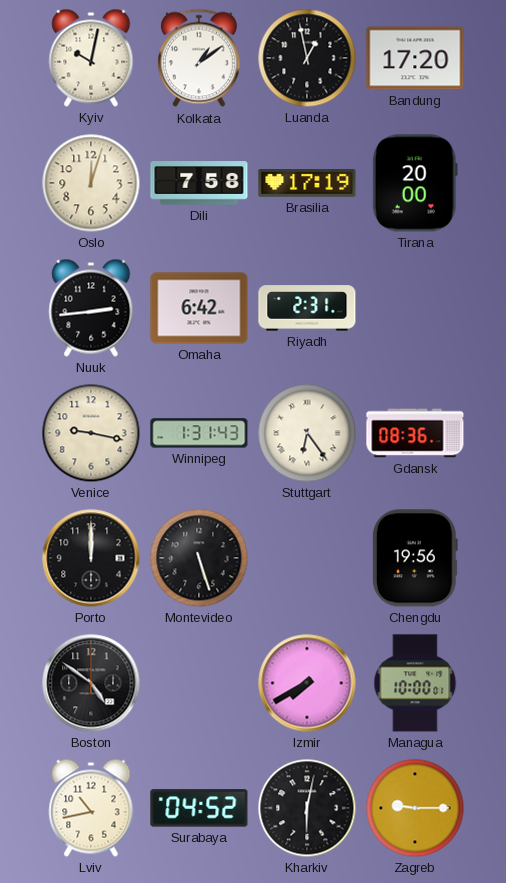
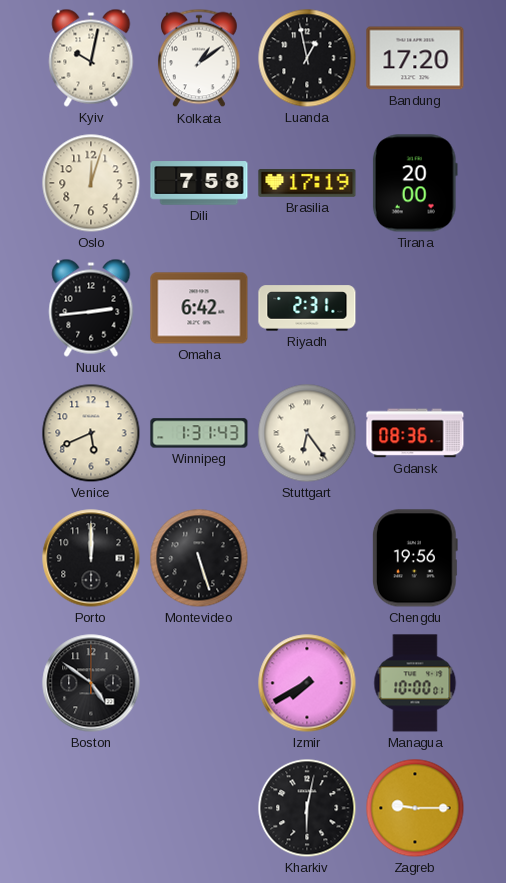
Venice: 9:17 -> 5:41
Lviv: 10:43 -> none
Surabaya: 04:52 -> none
